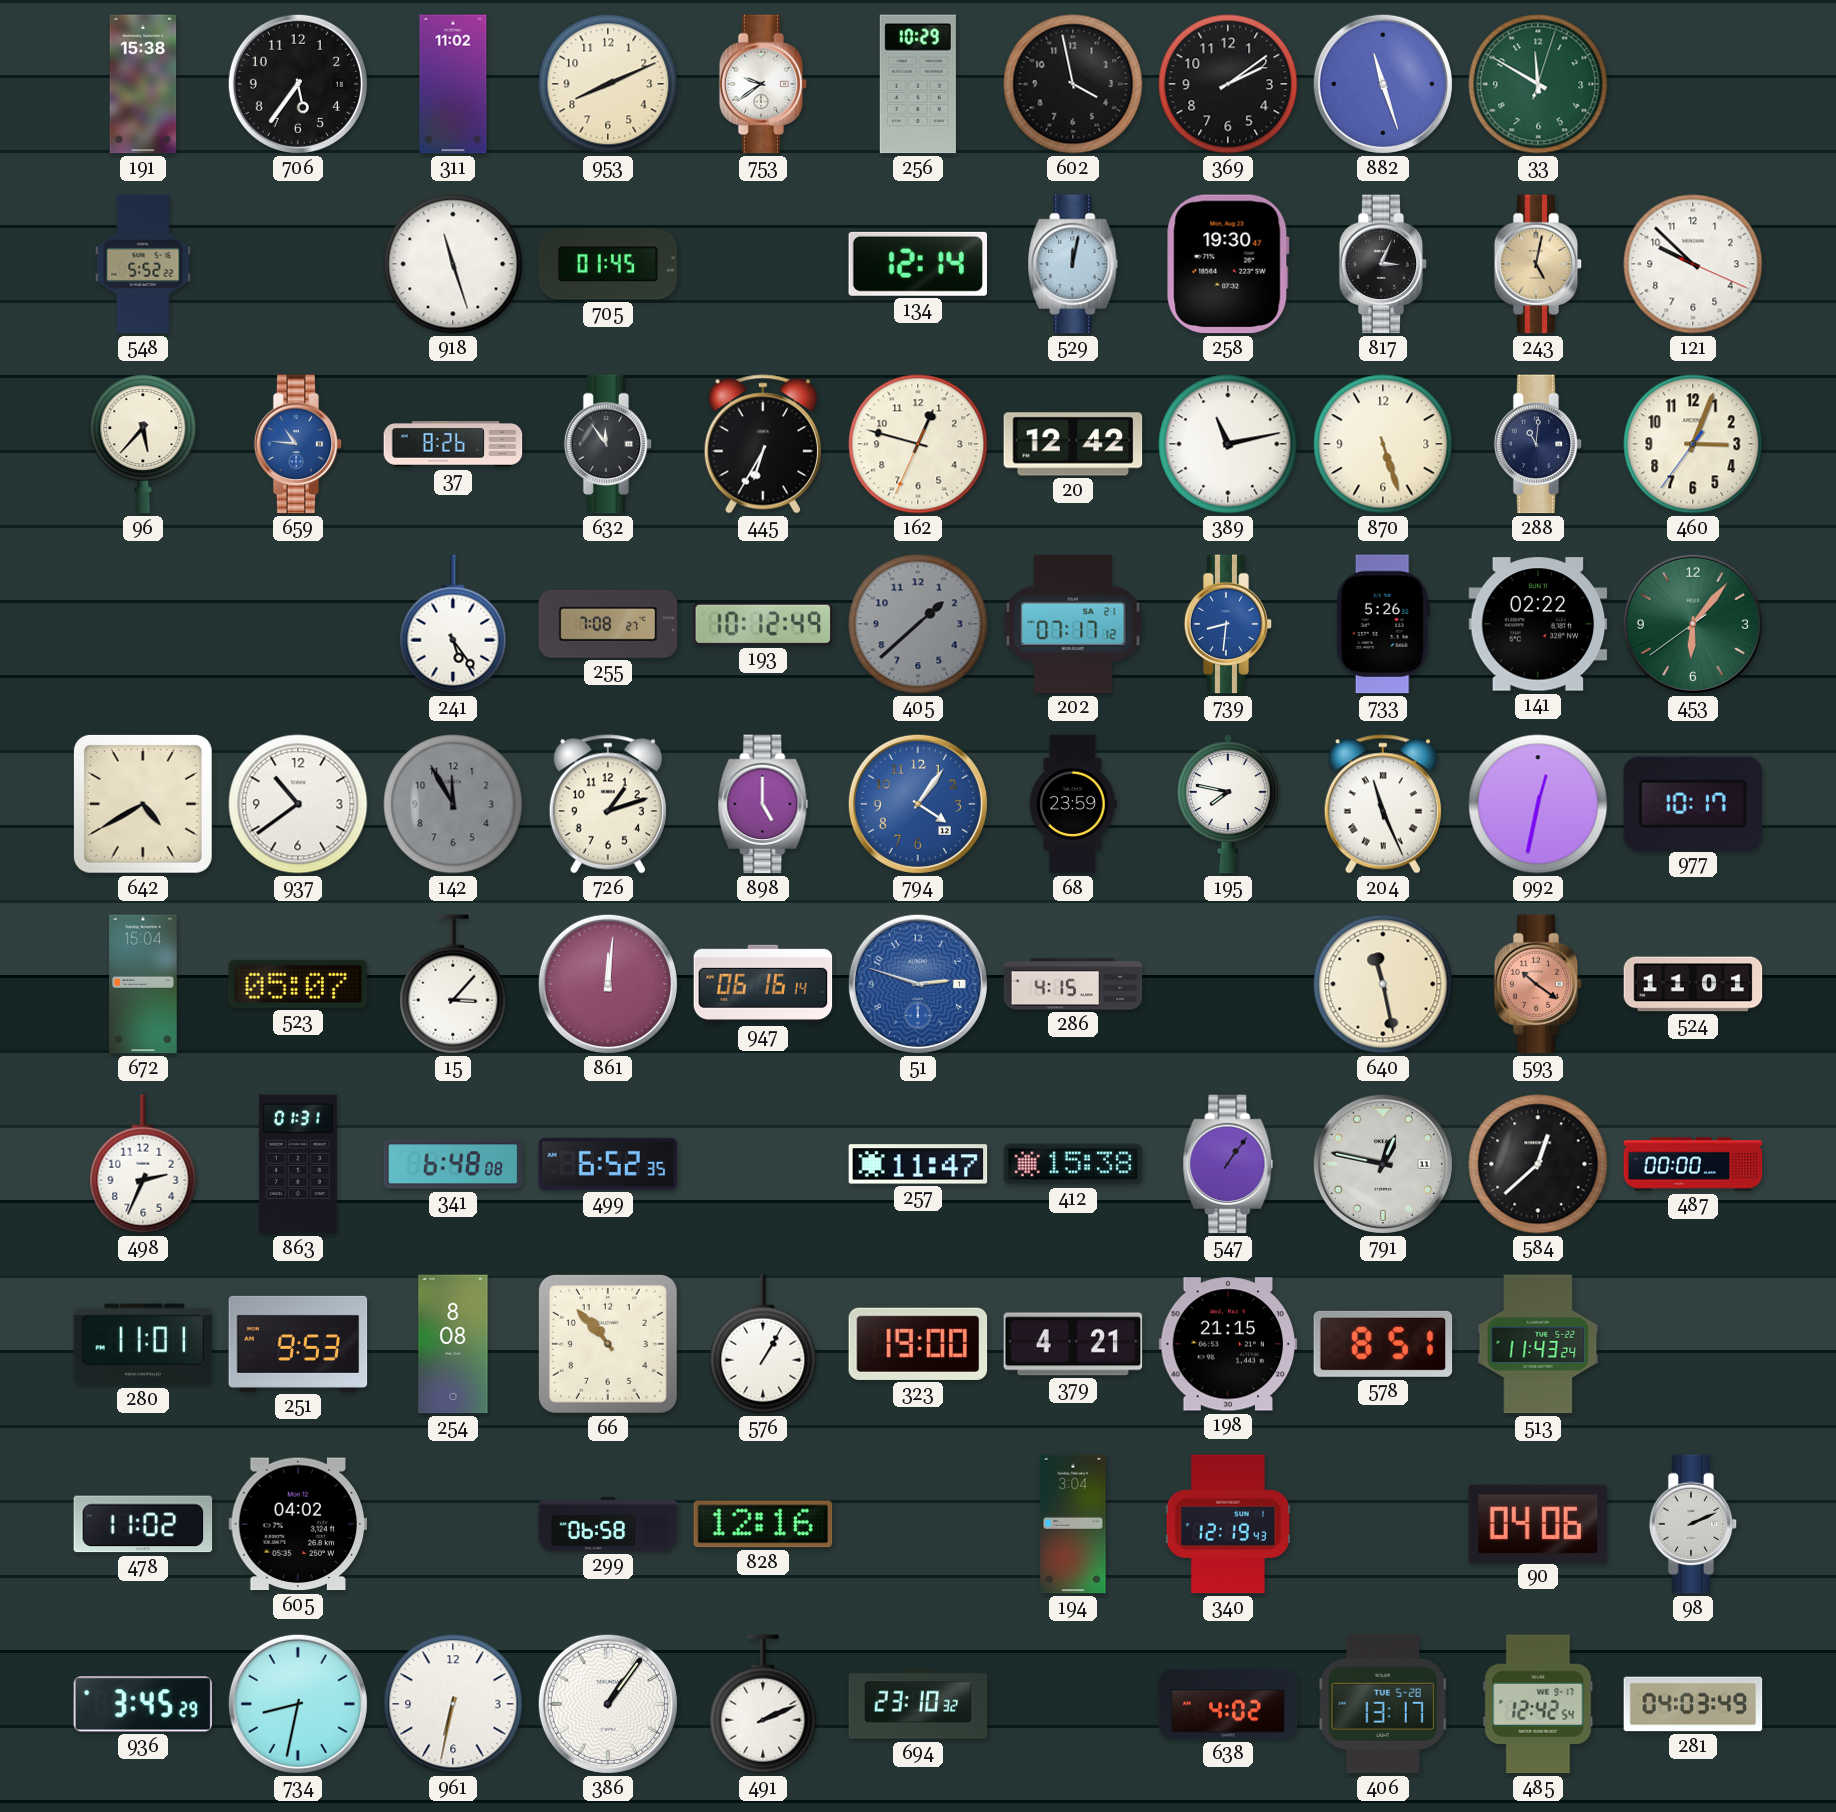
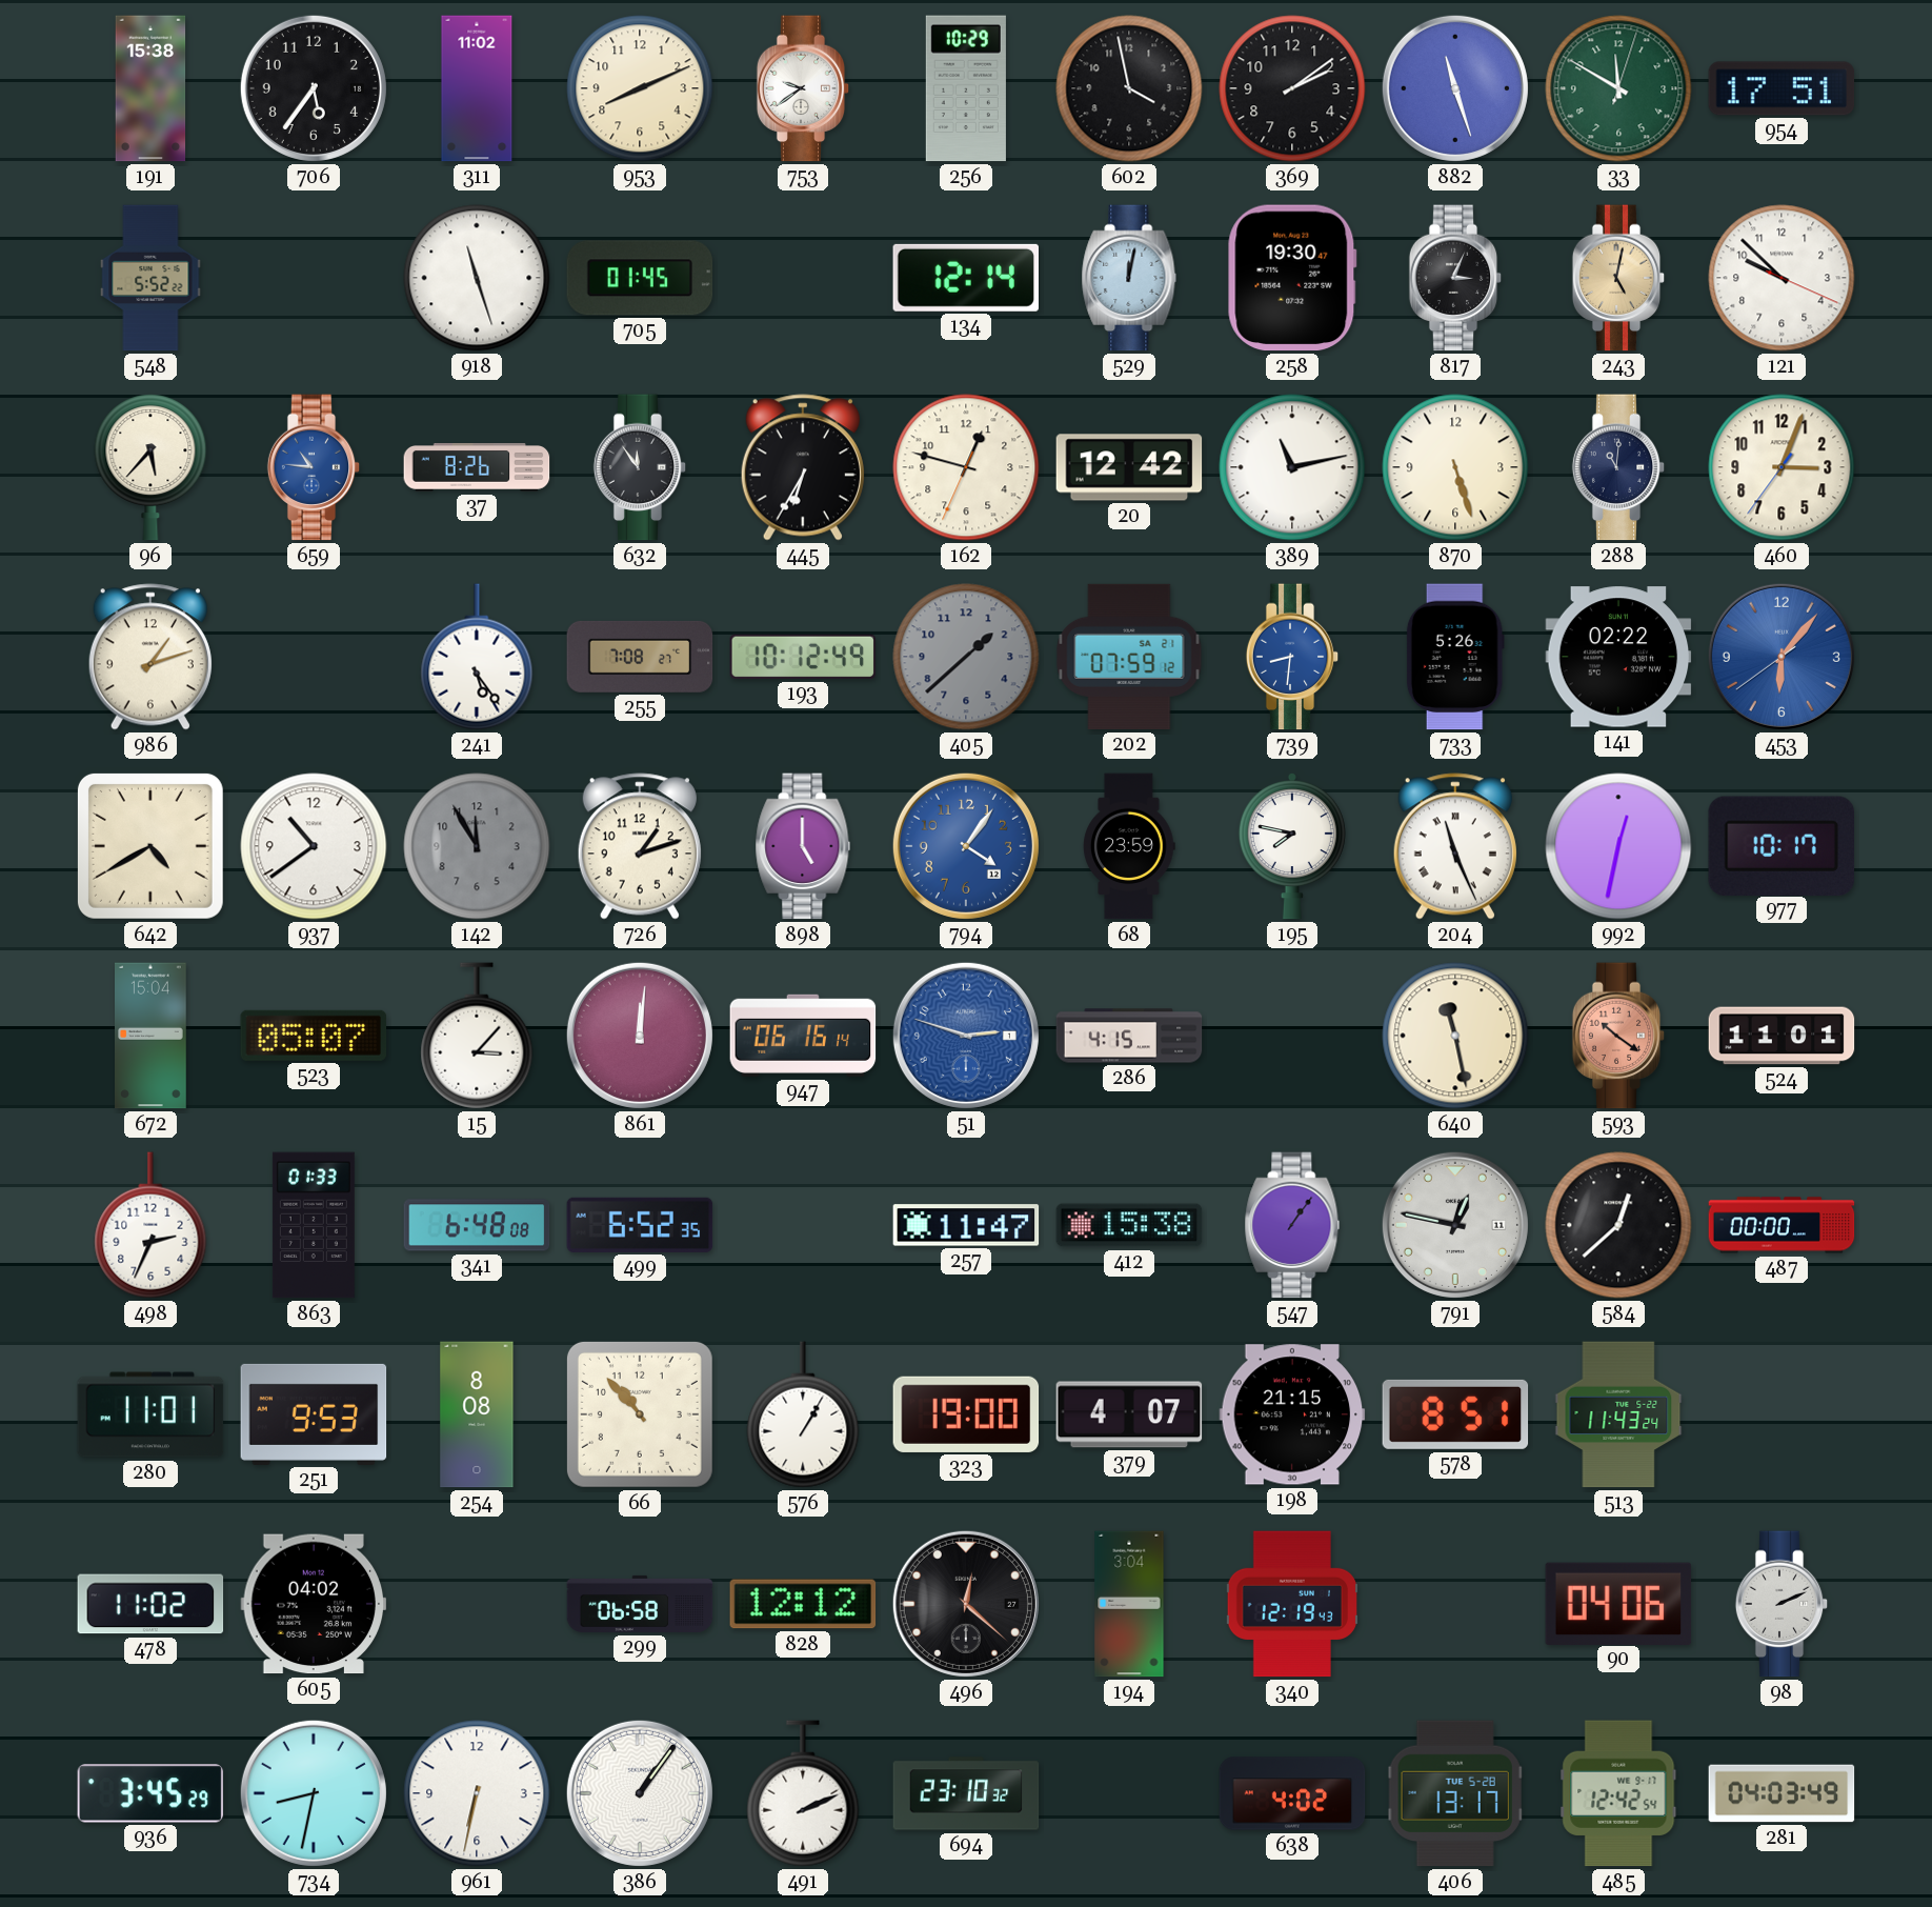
954: none -> 17:51
986: none -> 1:12
202: 07:17 -> 07:59
453 dial: green -> blue
863: 01:31 -> 01:33
379: 4:21 -> 4:07
828: 12:16 -> 12:12
496: none -> 12:22
